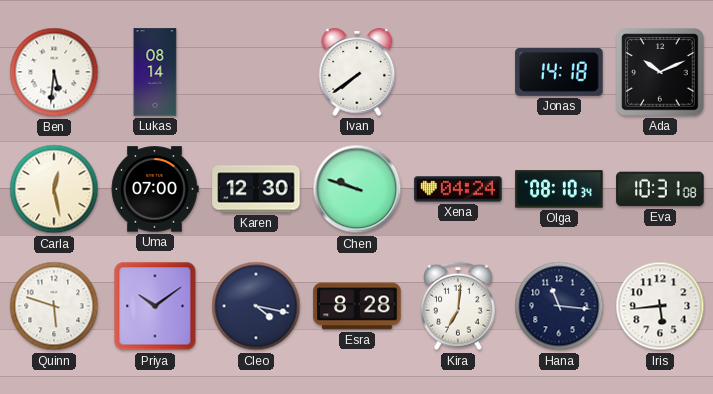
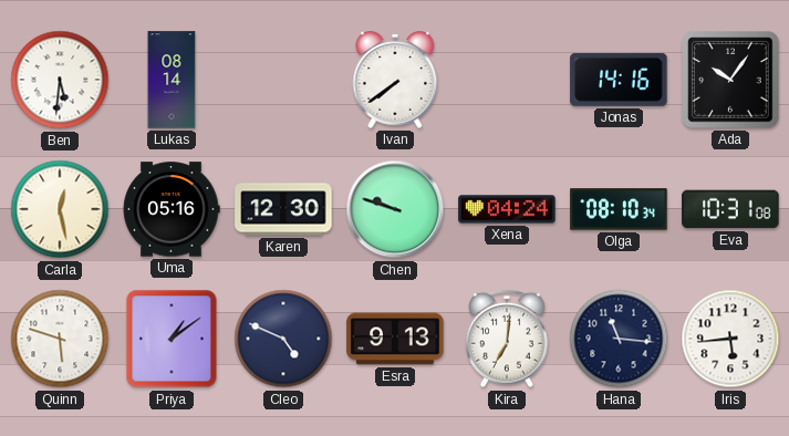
Jonas: 14:18 -> 14:16
Ada: 10:11 -> 10:06
Uma: 07:00 -> 05:16
Priya: 10:09 -> 1:09
Cleo: 4:17 -> 4:49
Esra: 8:28 -> 9:13
